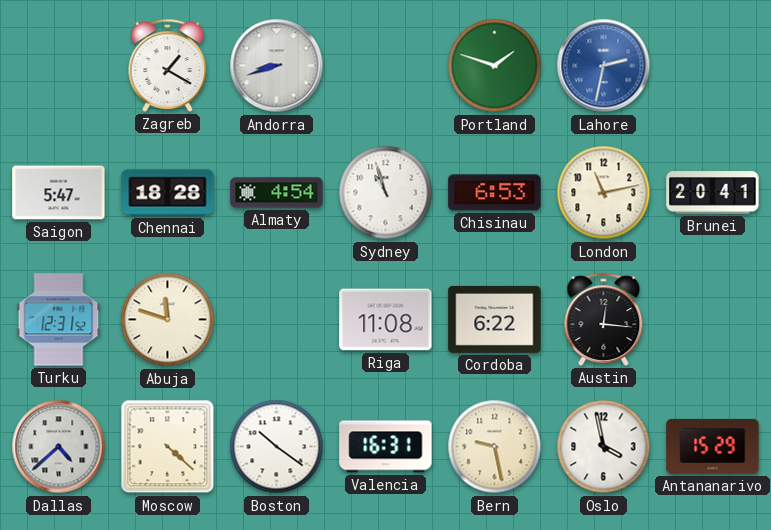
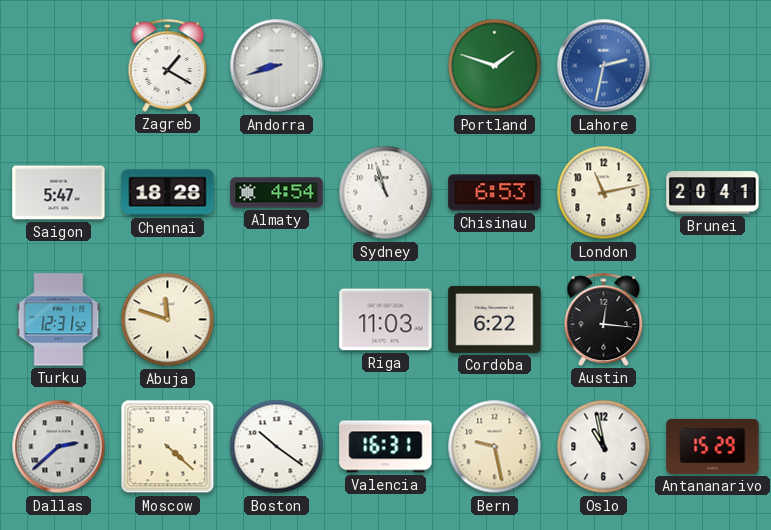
Riga: 11:08 -> 11:03
Dallas: 4:38 -> 2:38
Oslo: 3:58 -> 10:58
